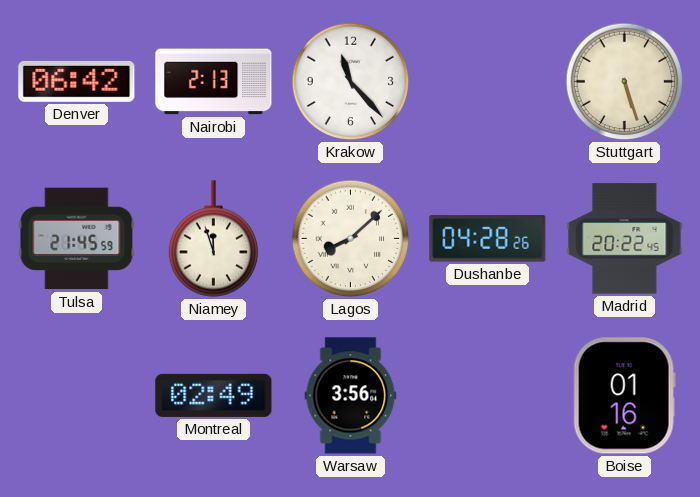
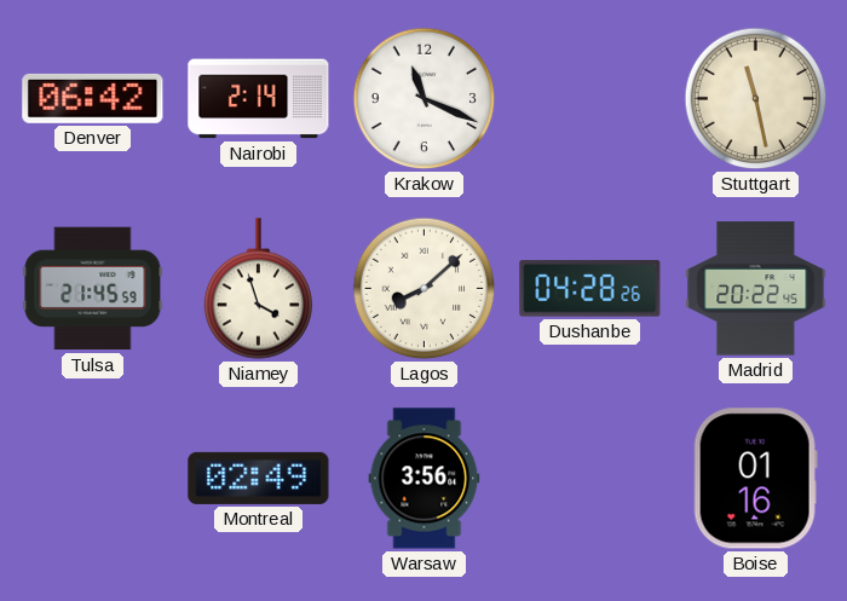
Nairobi: 2:13 -> 2:14
Krakow: 11:23 -> 11:19
Stuttgart: 5:27 -> 11:28
Niamey: 11:57 -> 3:57
